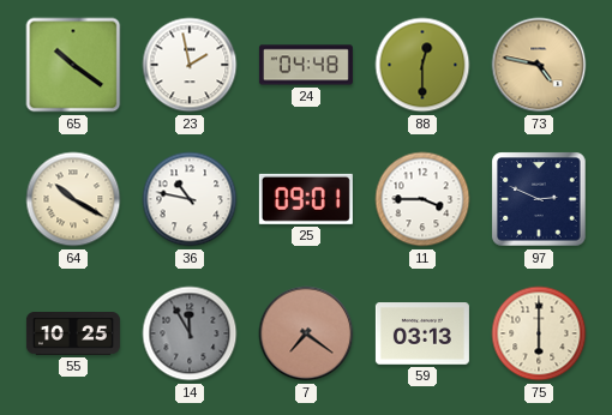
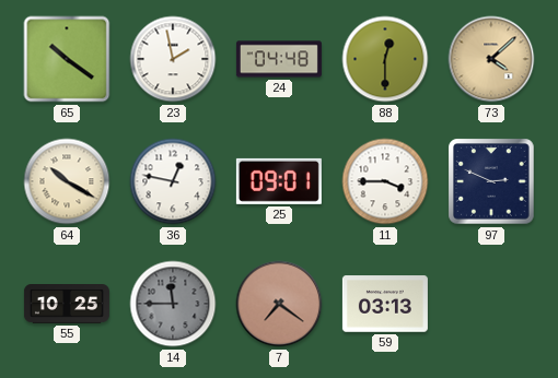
73: 4:47 -> 4:08
36: 10:47 -> 12:47
14: 11:55 -> 11:45
75: 6:00 -> none
